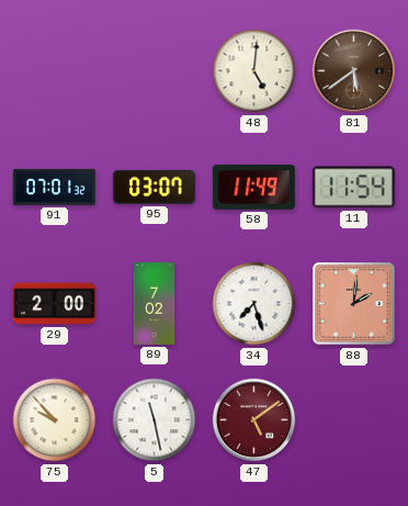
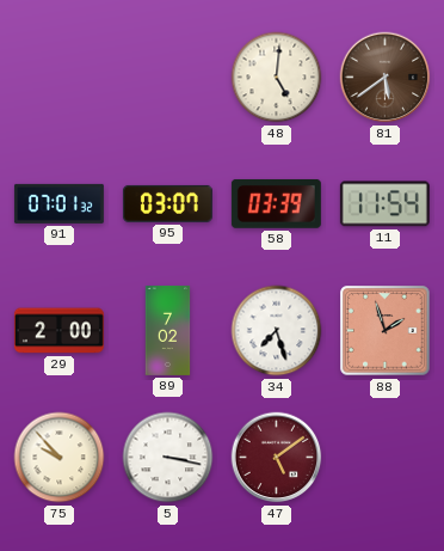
58: 11:49 -> 03:39
88: 2:01 -> 1:57
5: 11:28 -> 3:17
